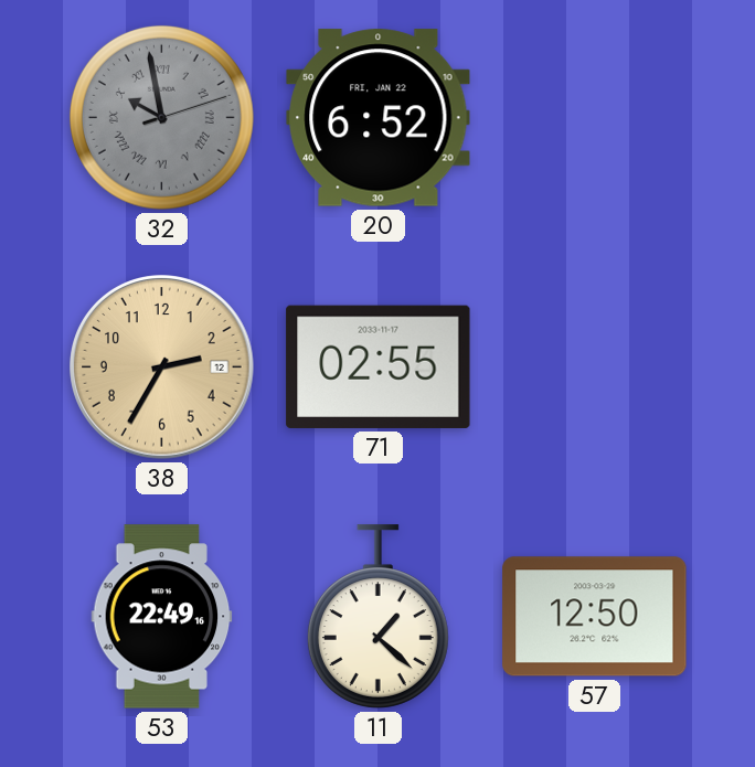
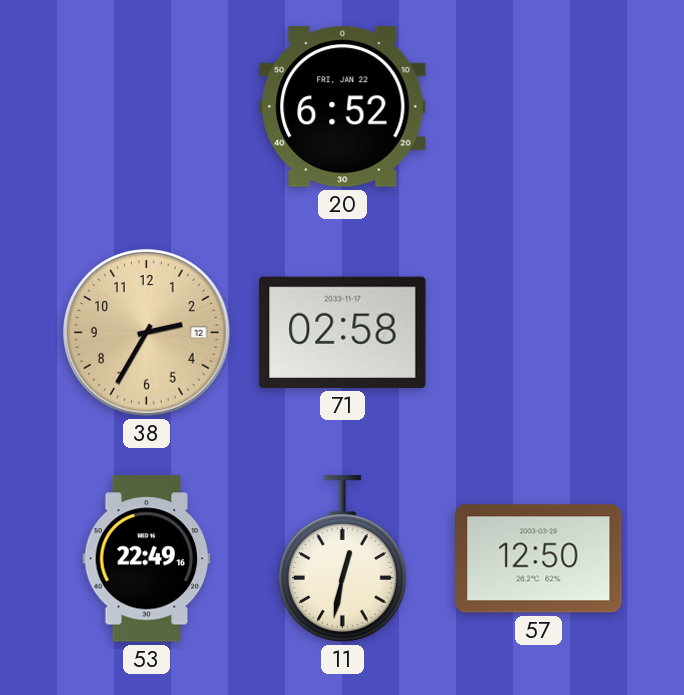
32: 9:58 -> none
71: 02:55 -> 02:58
11: 1:22 -> 12:32
